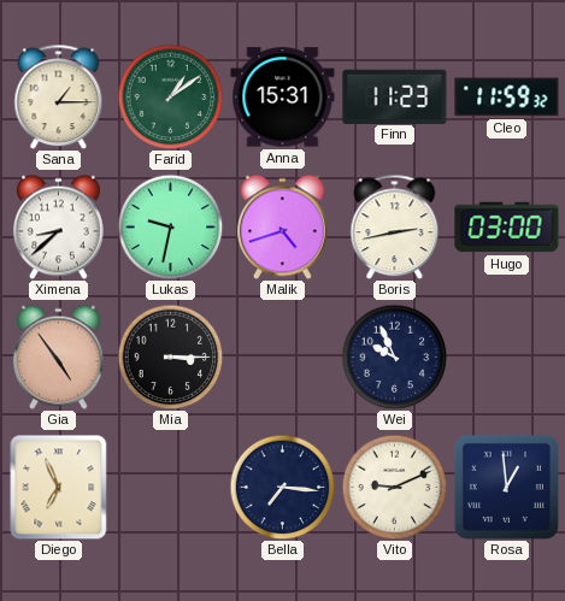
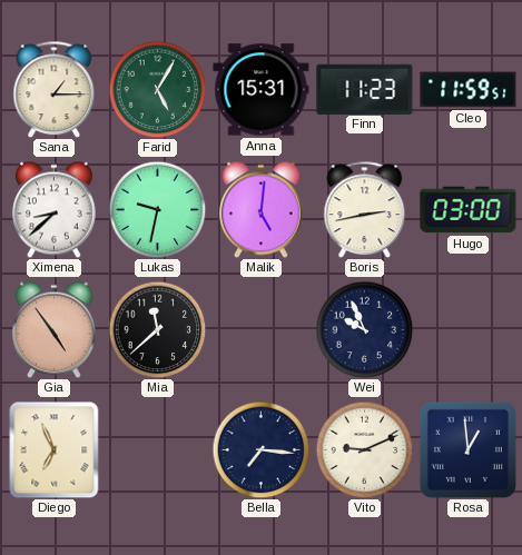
Farid: 1:09 -> 5:05
Cleo: 11:59:32 -> 11:59:51
Malik: 4:42 -> 5:01
Mia: 3:15 -> 11:38
